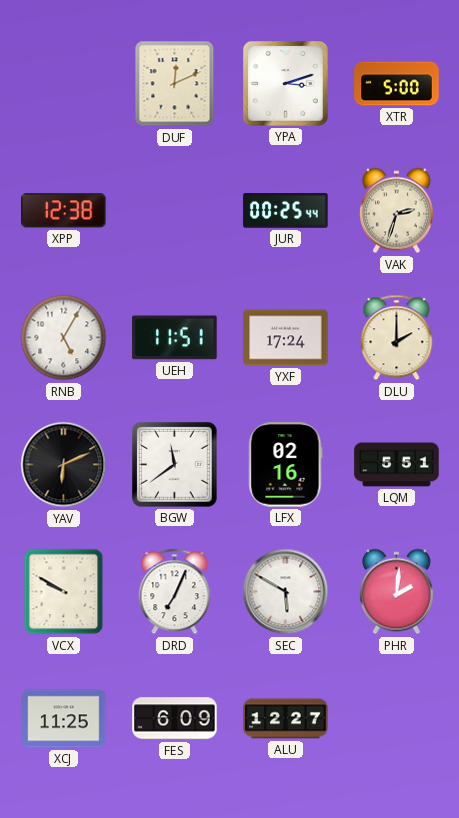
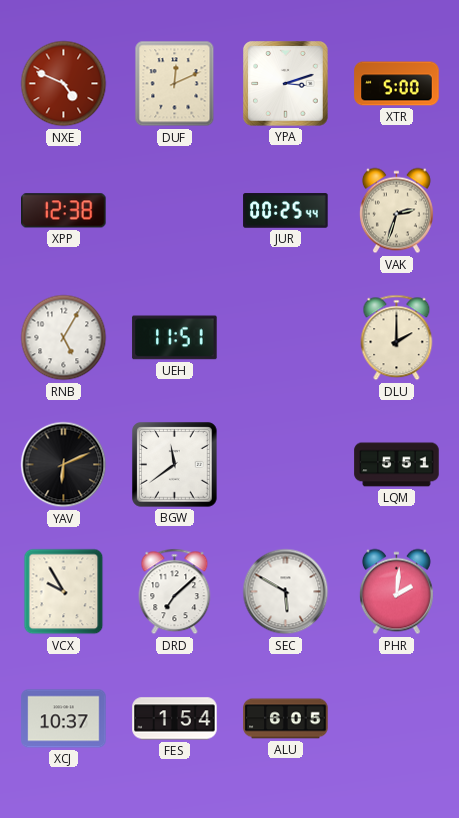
NXE: none -> 4:49
YXF: 17:24 -> none
LFX: 02:16 -> none
VCX: 9:50 -> 9:55
DRD: 7:04 -> 7:08
XCJ: 11:25 -> 10:37
FES: 6:09 -> 1:54
ALU: 12:27 -> 6:05
